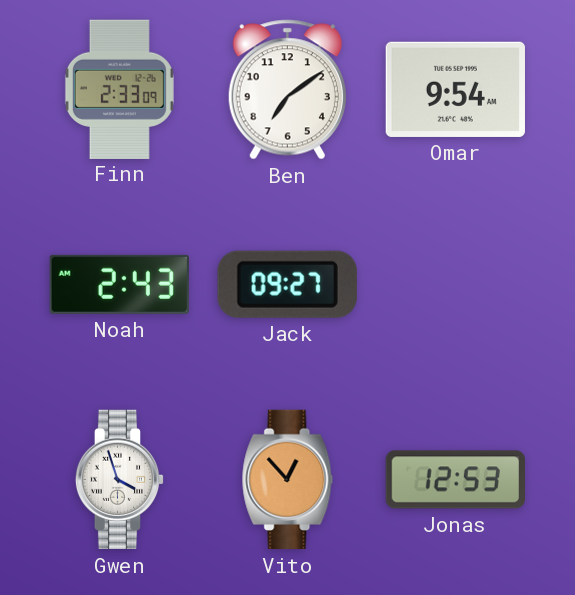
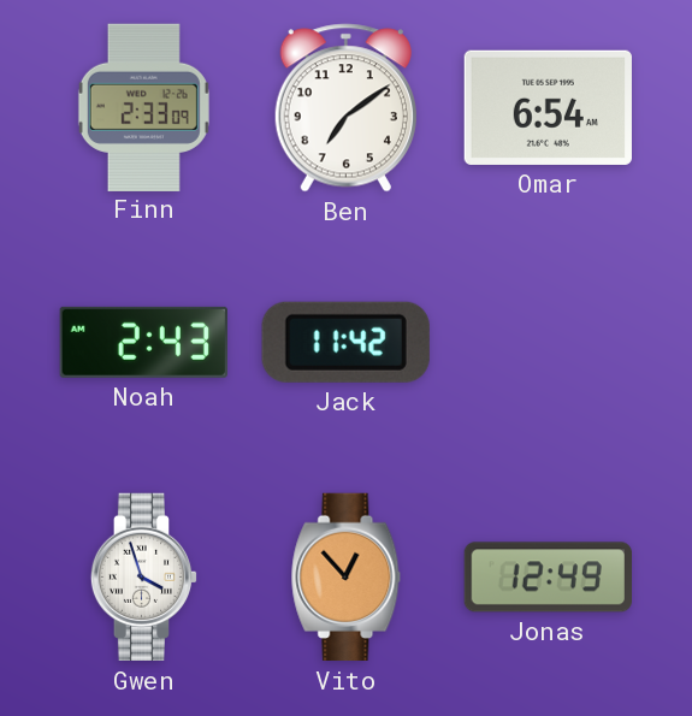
Omar: 9:54 -> 6:54
Jack: 09:27 -> 11:42
Jonas: 12:53 -> 12:49
